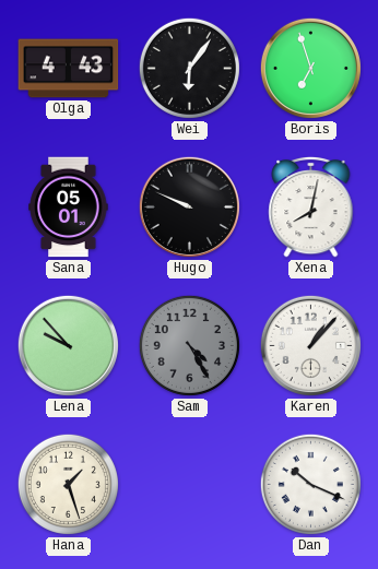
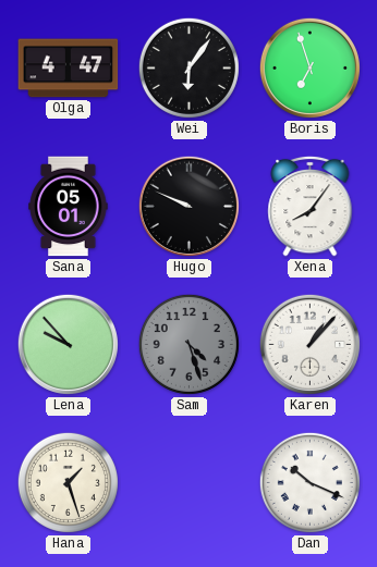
Olga: 4:43 -> 4:47
Xena: 8:02 -> 8:06
Sam: 4:25 -> 4:27
